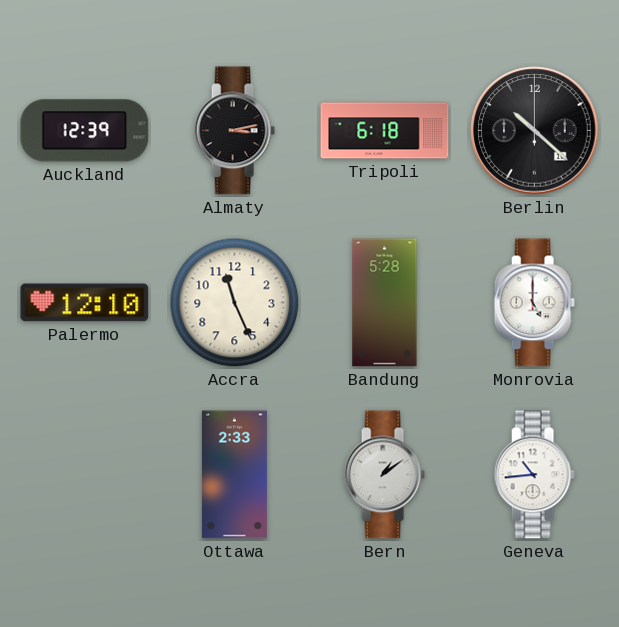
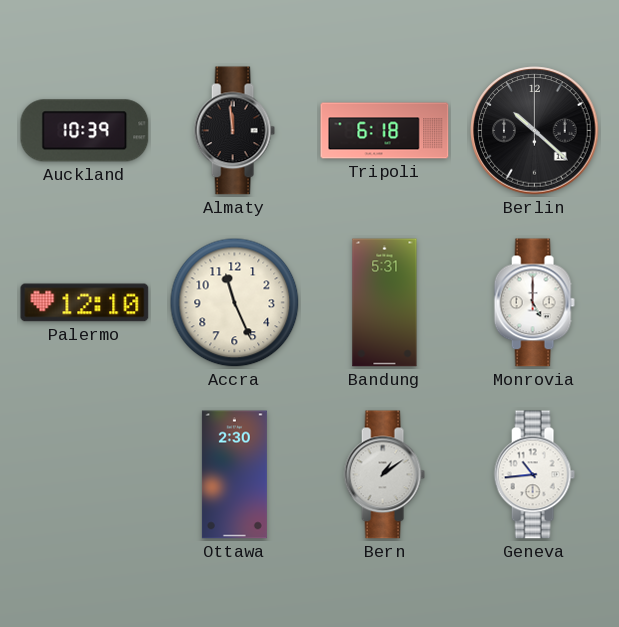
Auckland: 12:39 -> 10:39
Almaty: 3:13 -> 11:59
Bandung: 5:28 -> 5:31
Ottawa: 2:33 -> 2:30
